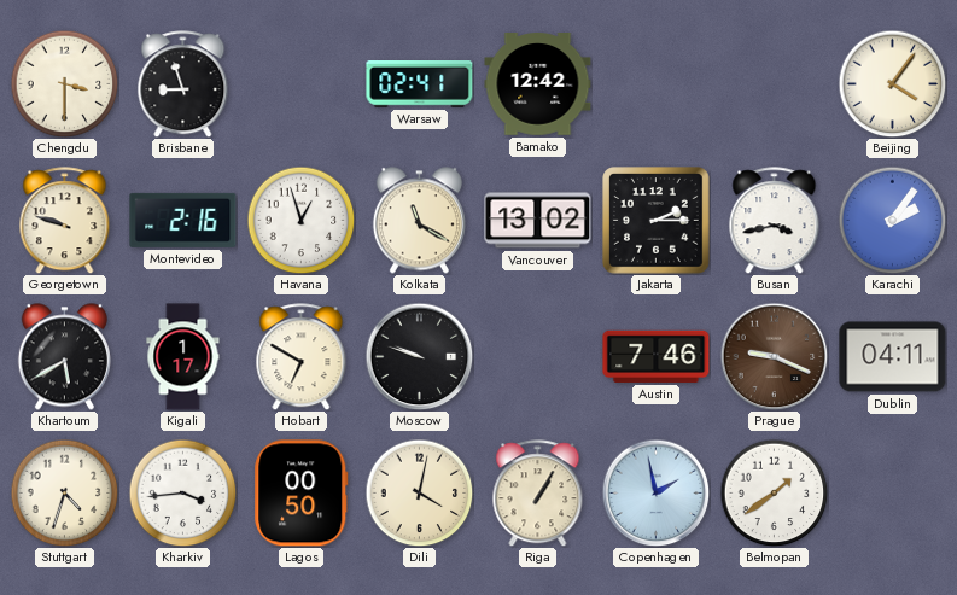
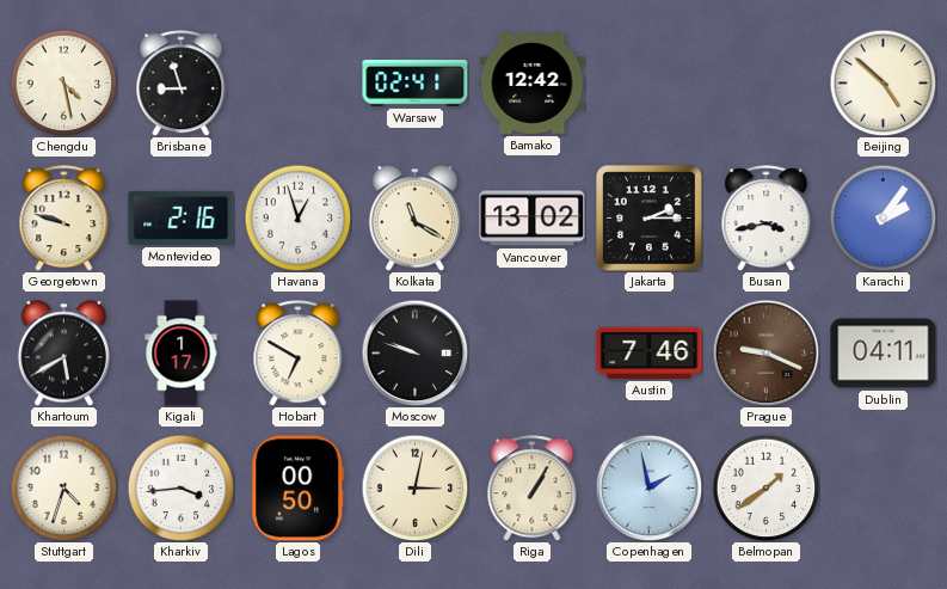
Chengdu: 3:30 -> 4:28
Beijing: 4:06 -> 4:52
Dili: 4:02 -> 3:02
